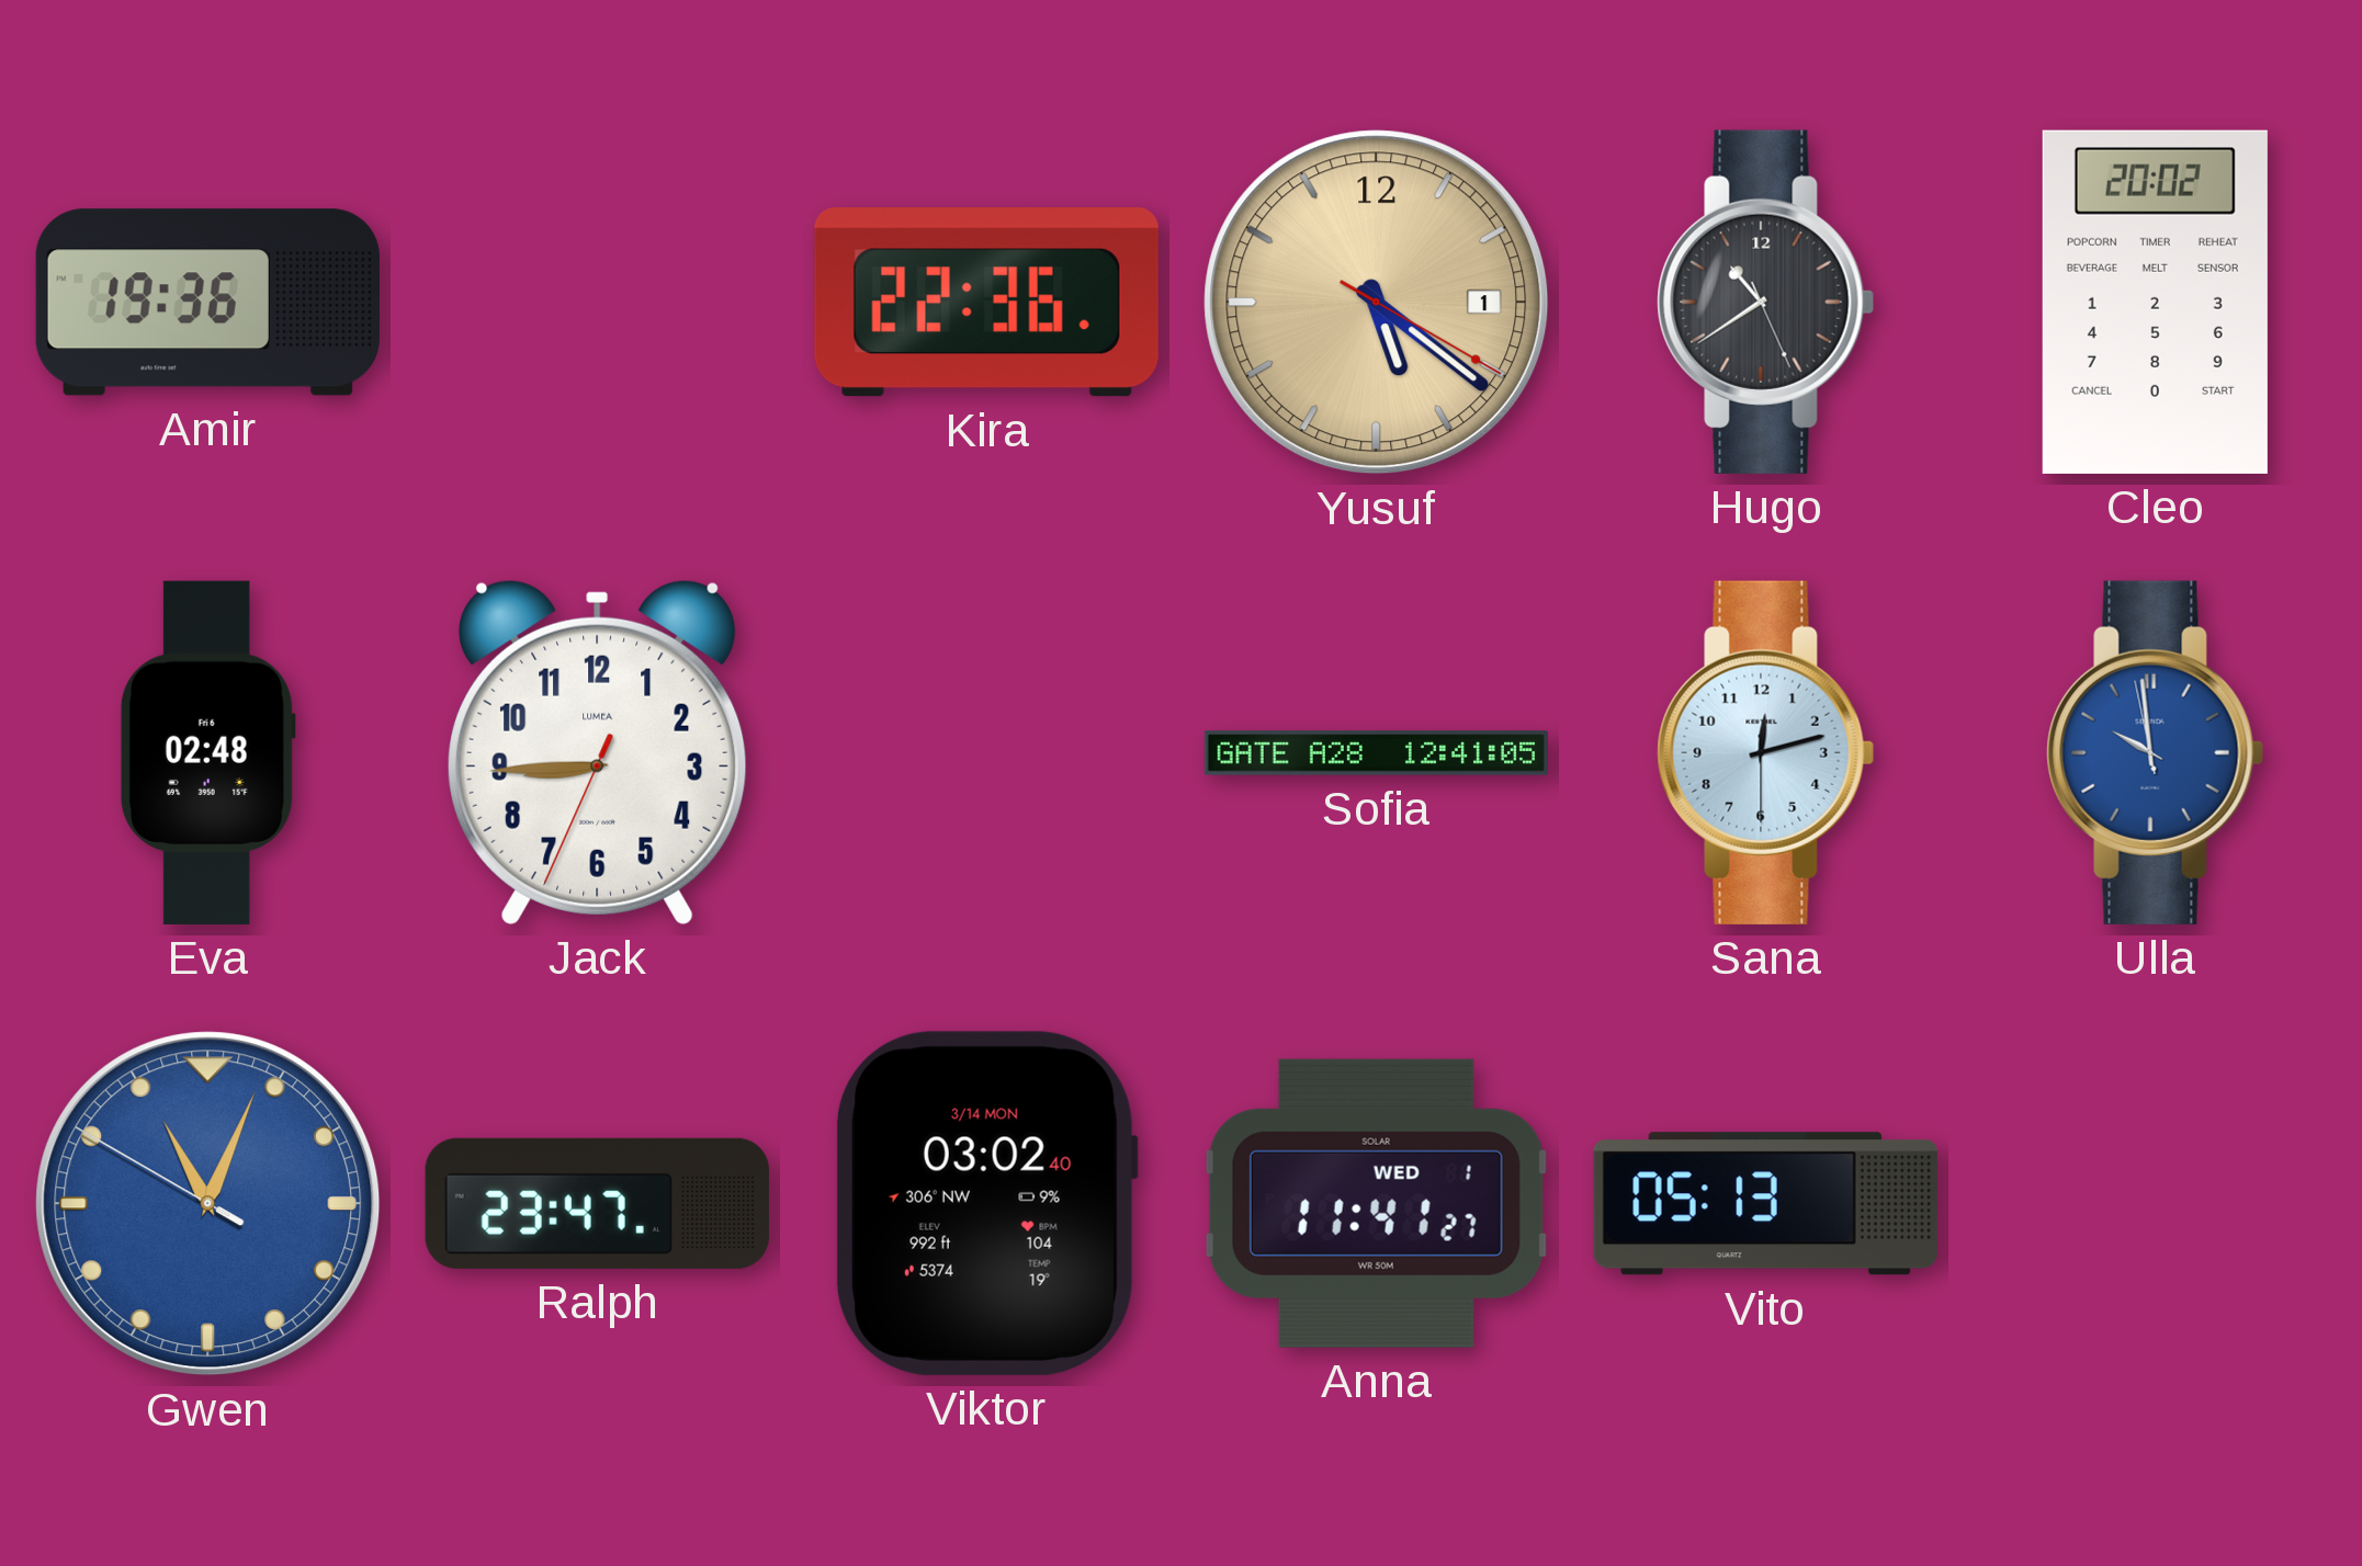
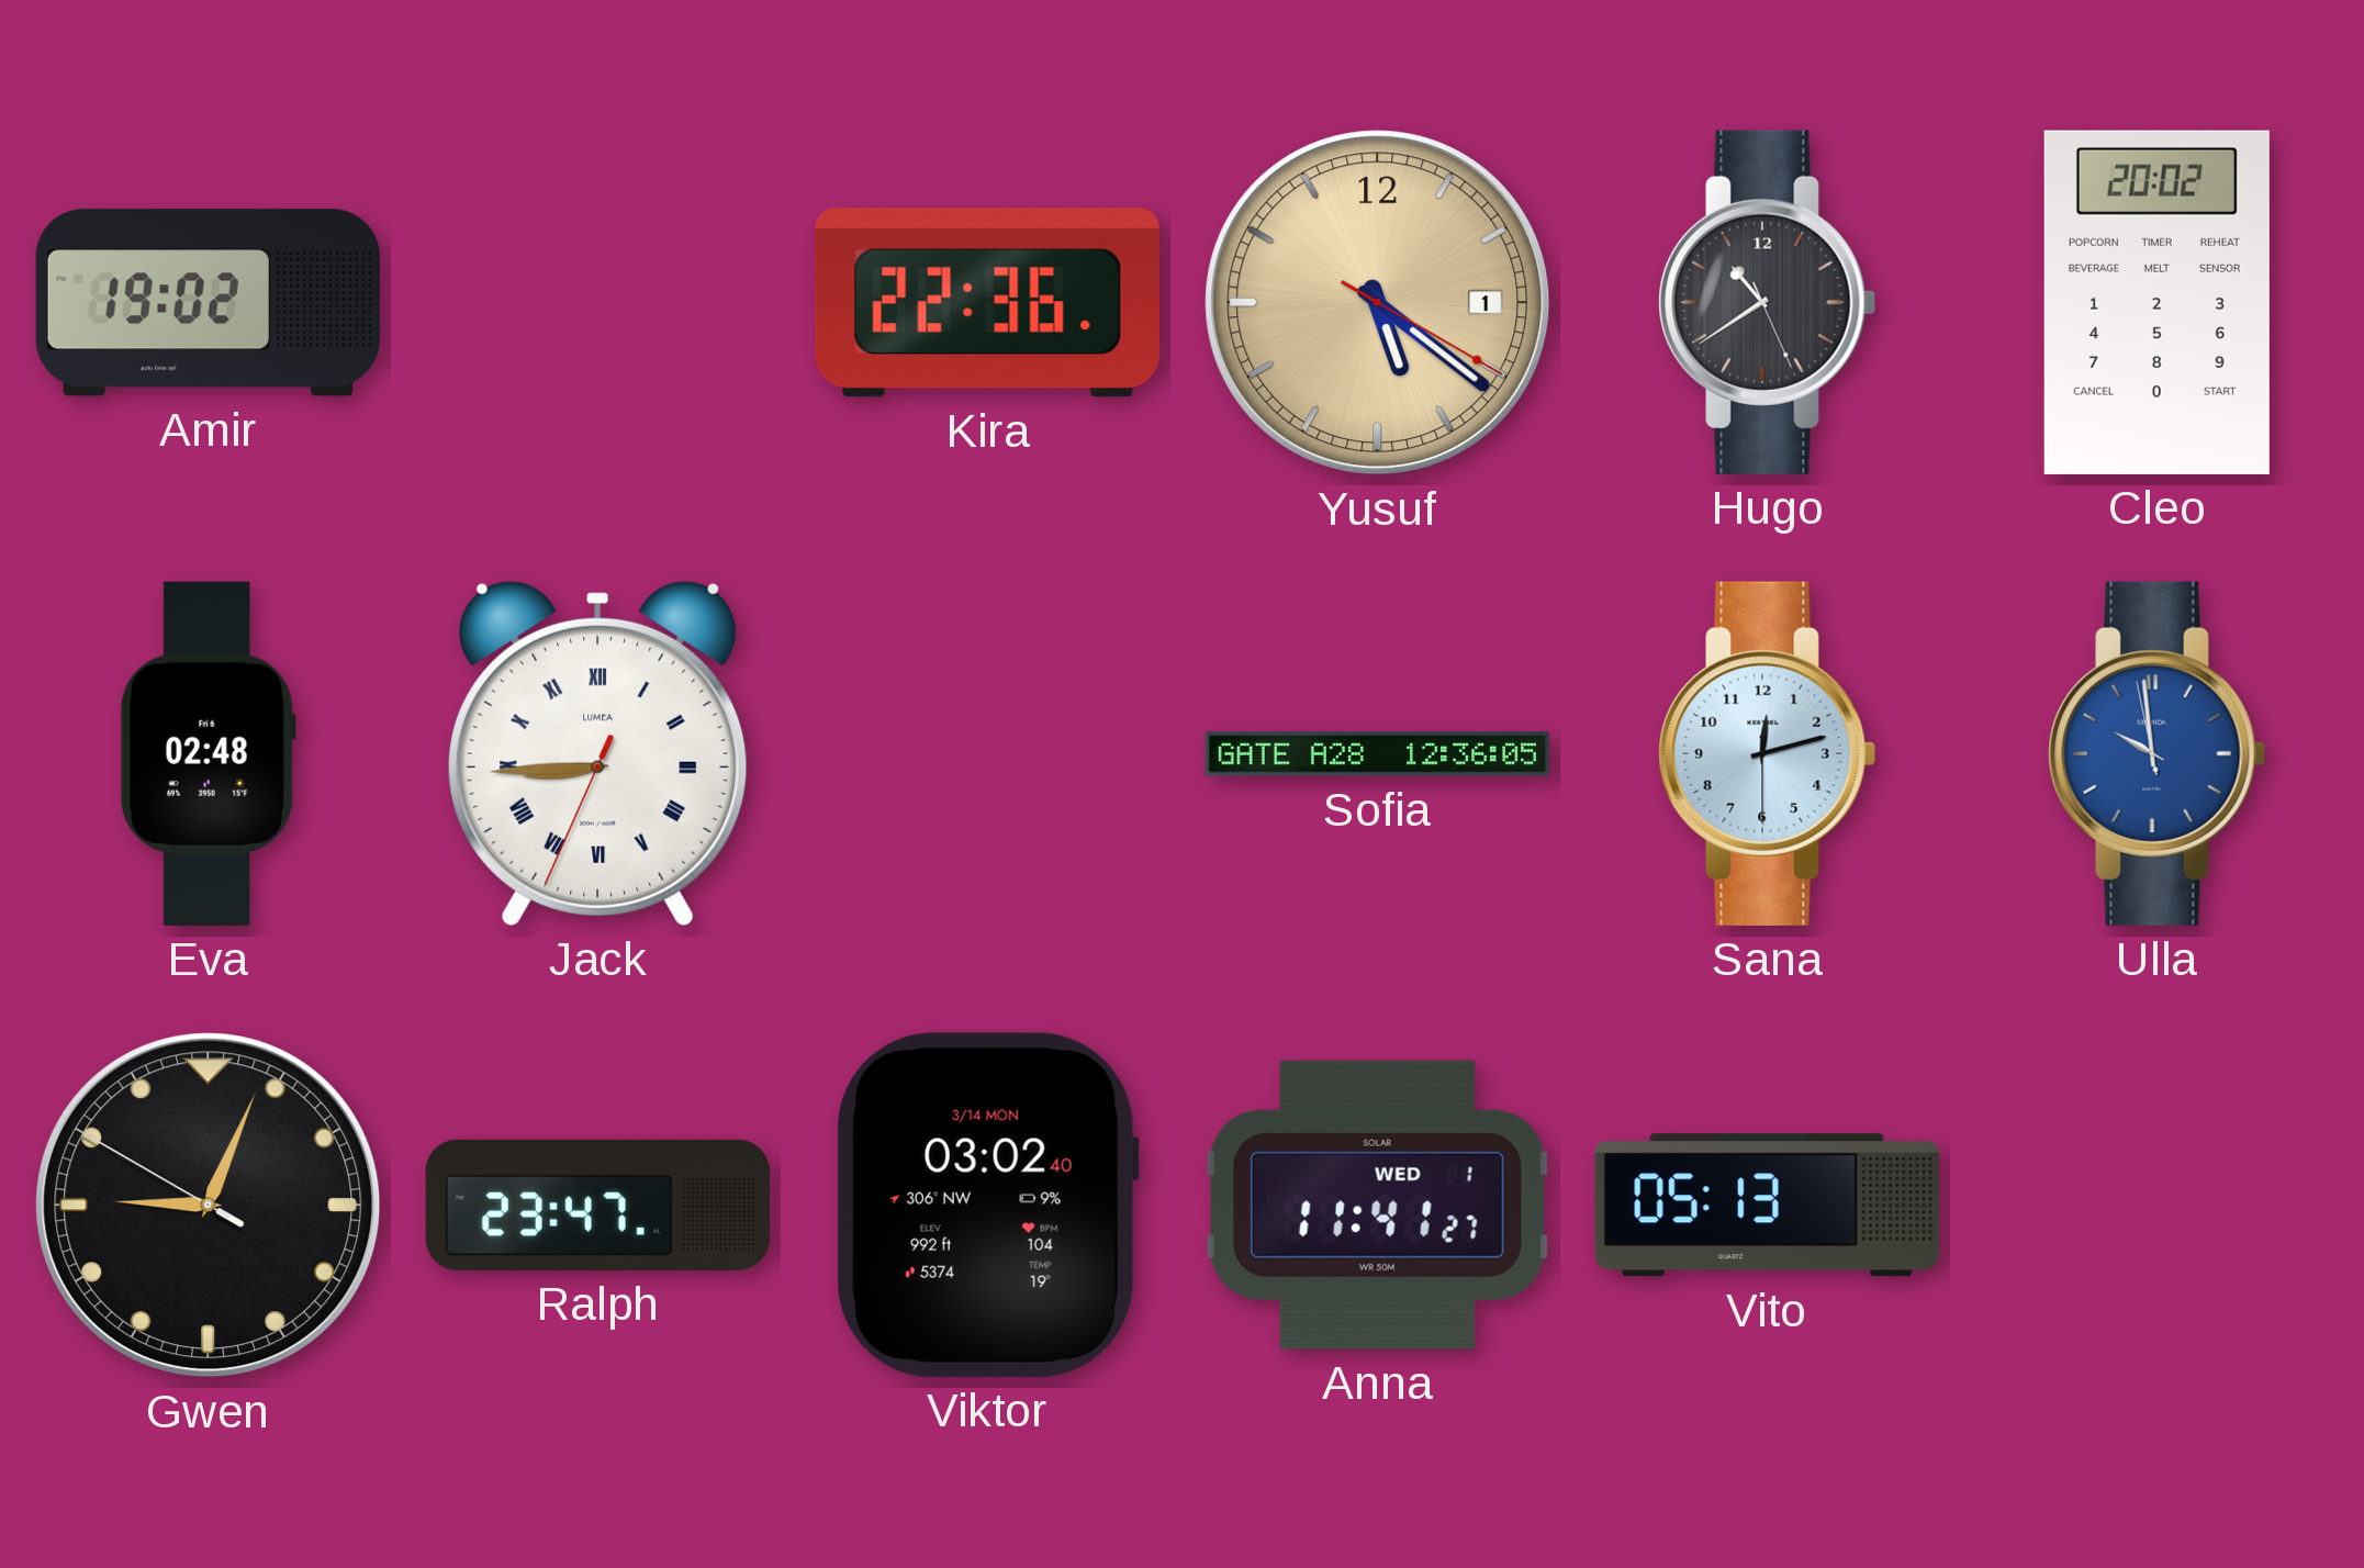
Amir: 19:36 -> 19:02
Jack numerals: Arabic -> Roman
Sofia: 12:41 -> 12:36
Gwen: 11:03 -> 9:03
Gwen dial: blue -> black
